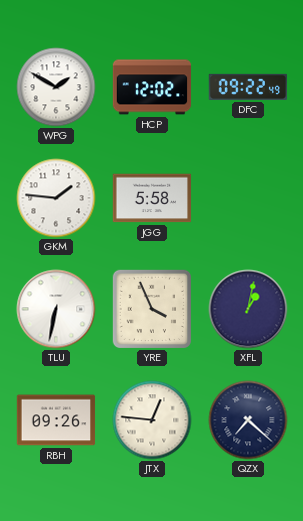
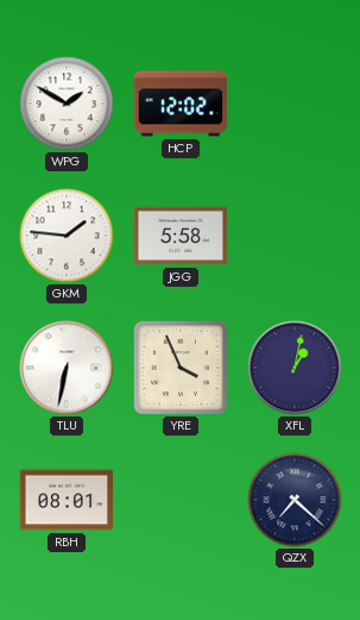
DFC: 09:22 -> none
RBH: 09:26 -> 08:01
JTX: 12:46 -> none
